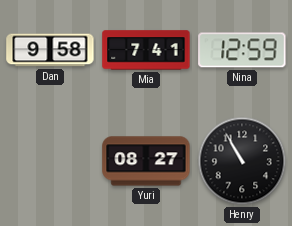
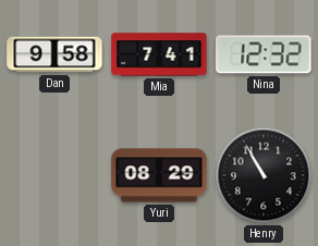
Nina: 12:59 -> 12:32
Yuri: 08:27 -> 08:29
